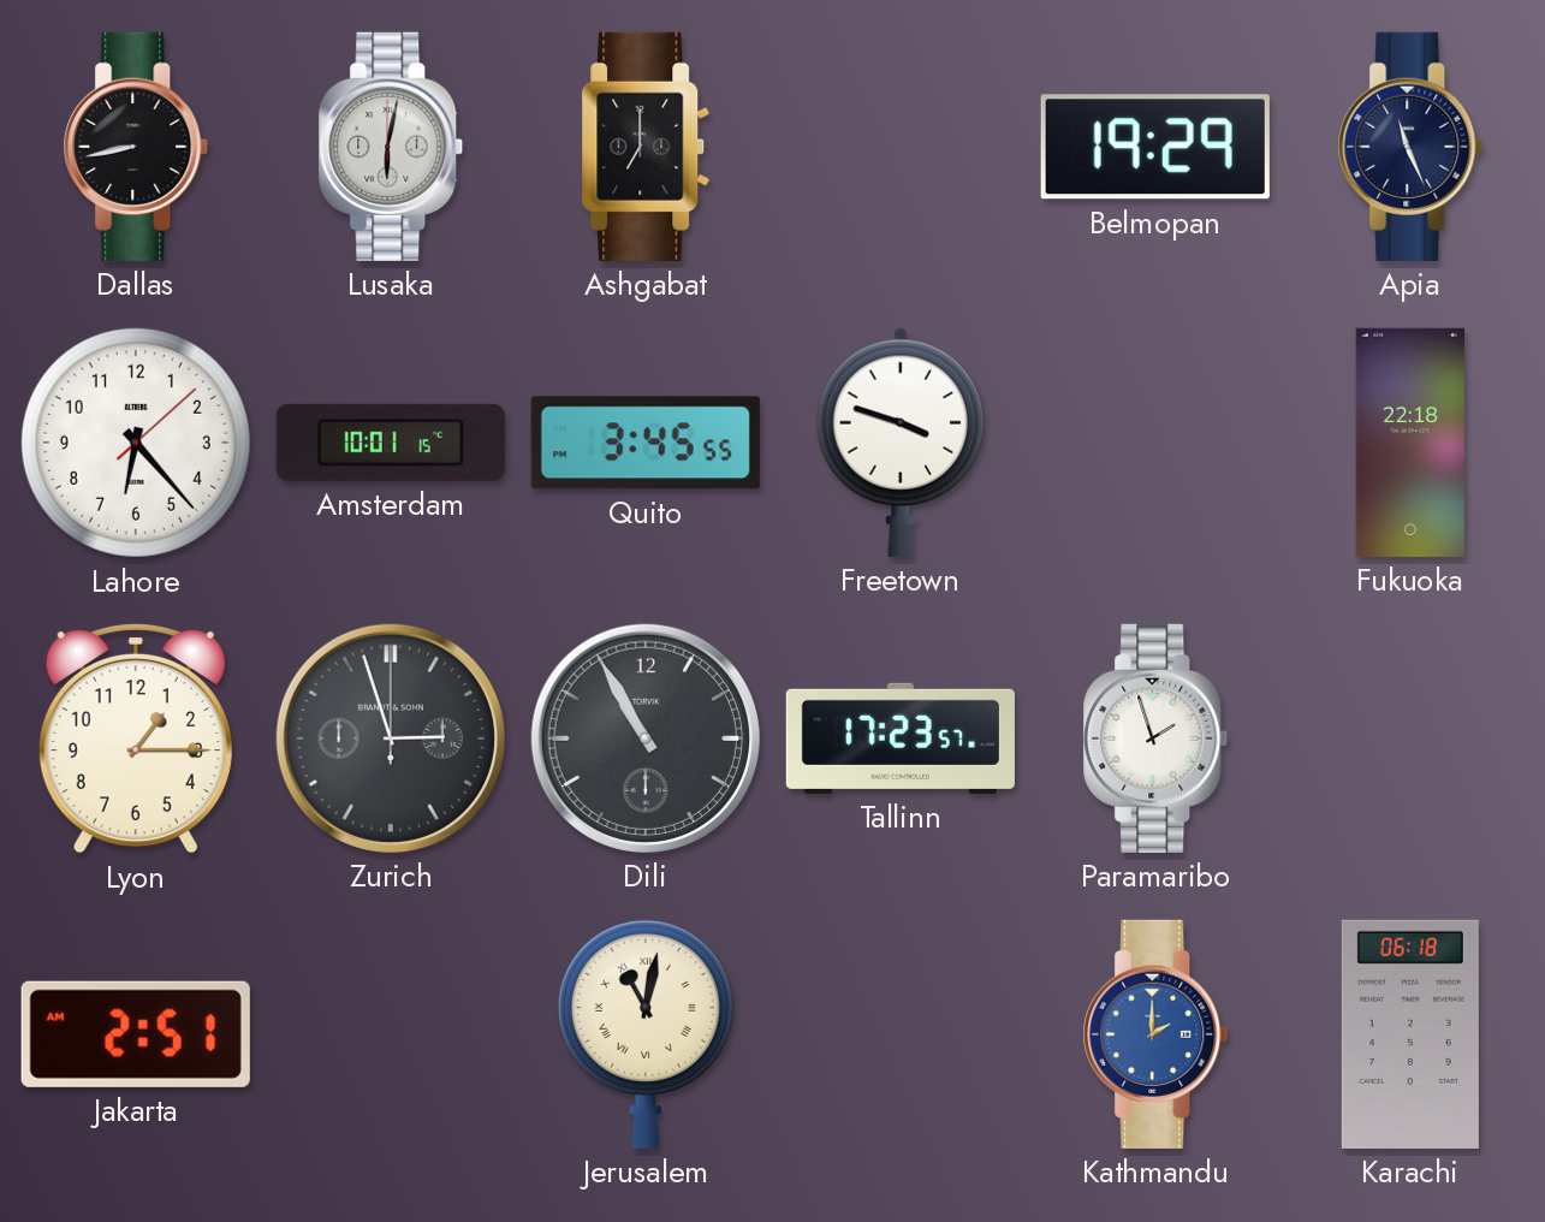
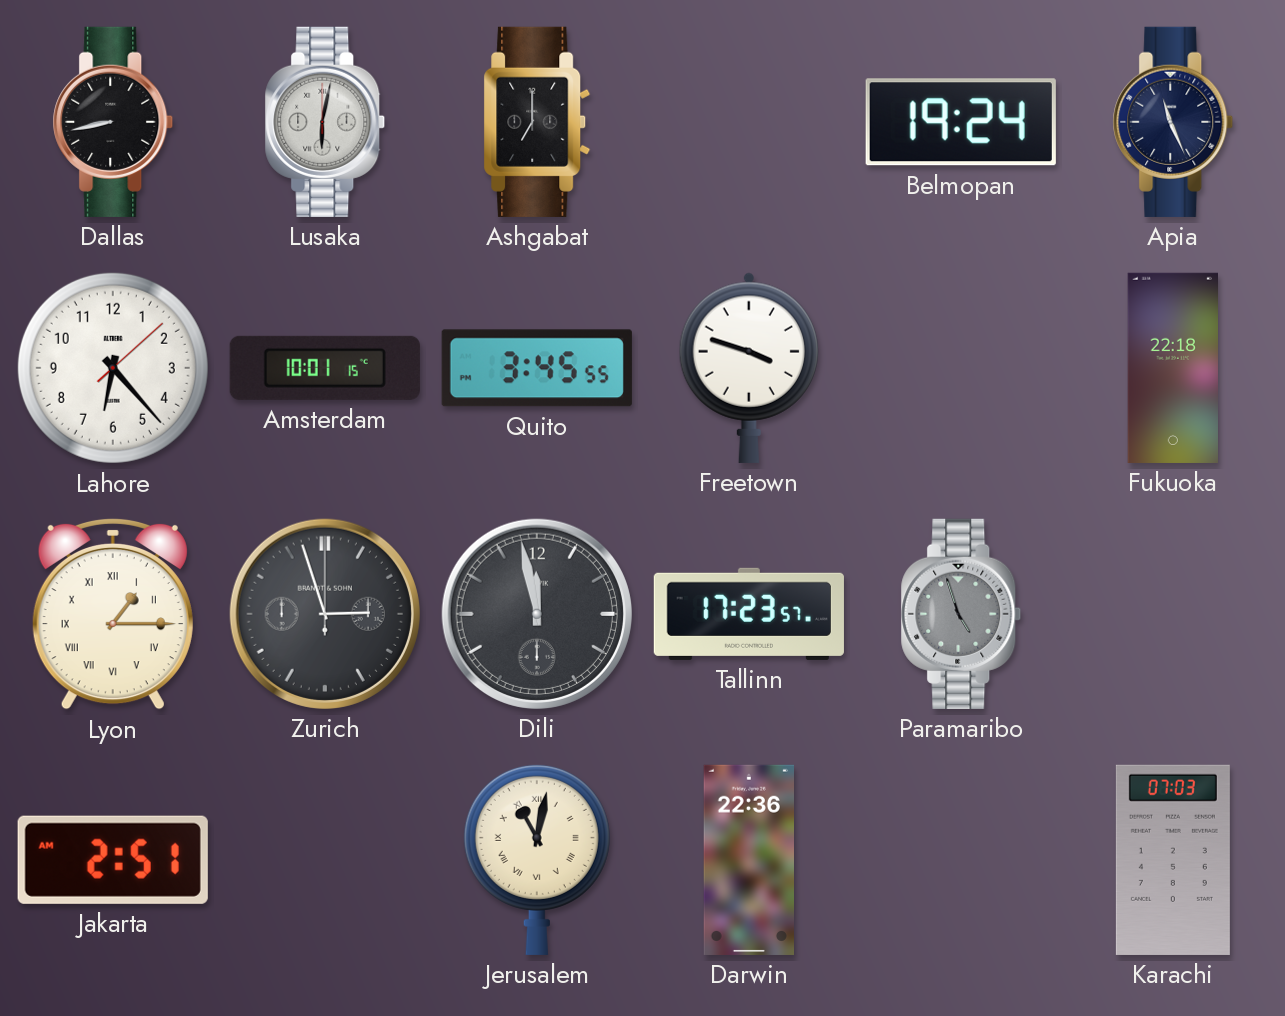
Belmopan: 19:29 -> 19:24
Lyon numerals: Arabic -> Roman
Dili: 10:55 -> 11:58
Paramaribo: 1:57 -> 4:57
Paramaribo dial: white -> grey
Darwin: none -> 22:36
Kathmandu: 2:00 -> none
Karachi: 06:18 -> 07:03
